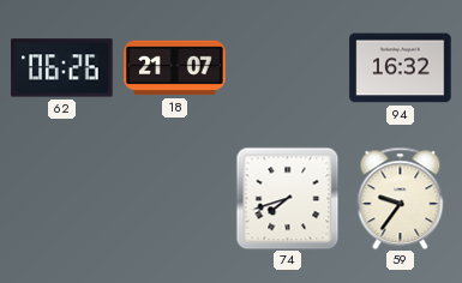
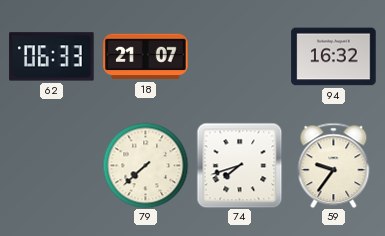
62: 06:26 -> 06:33
79: none -> 7:38
